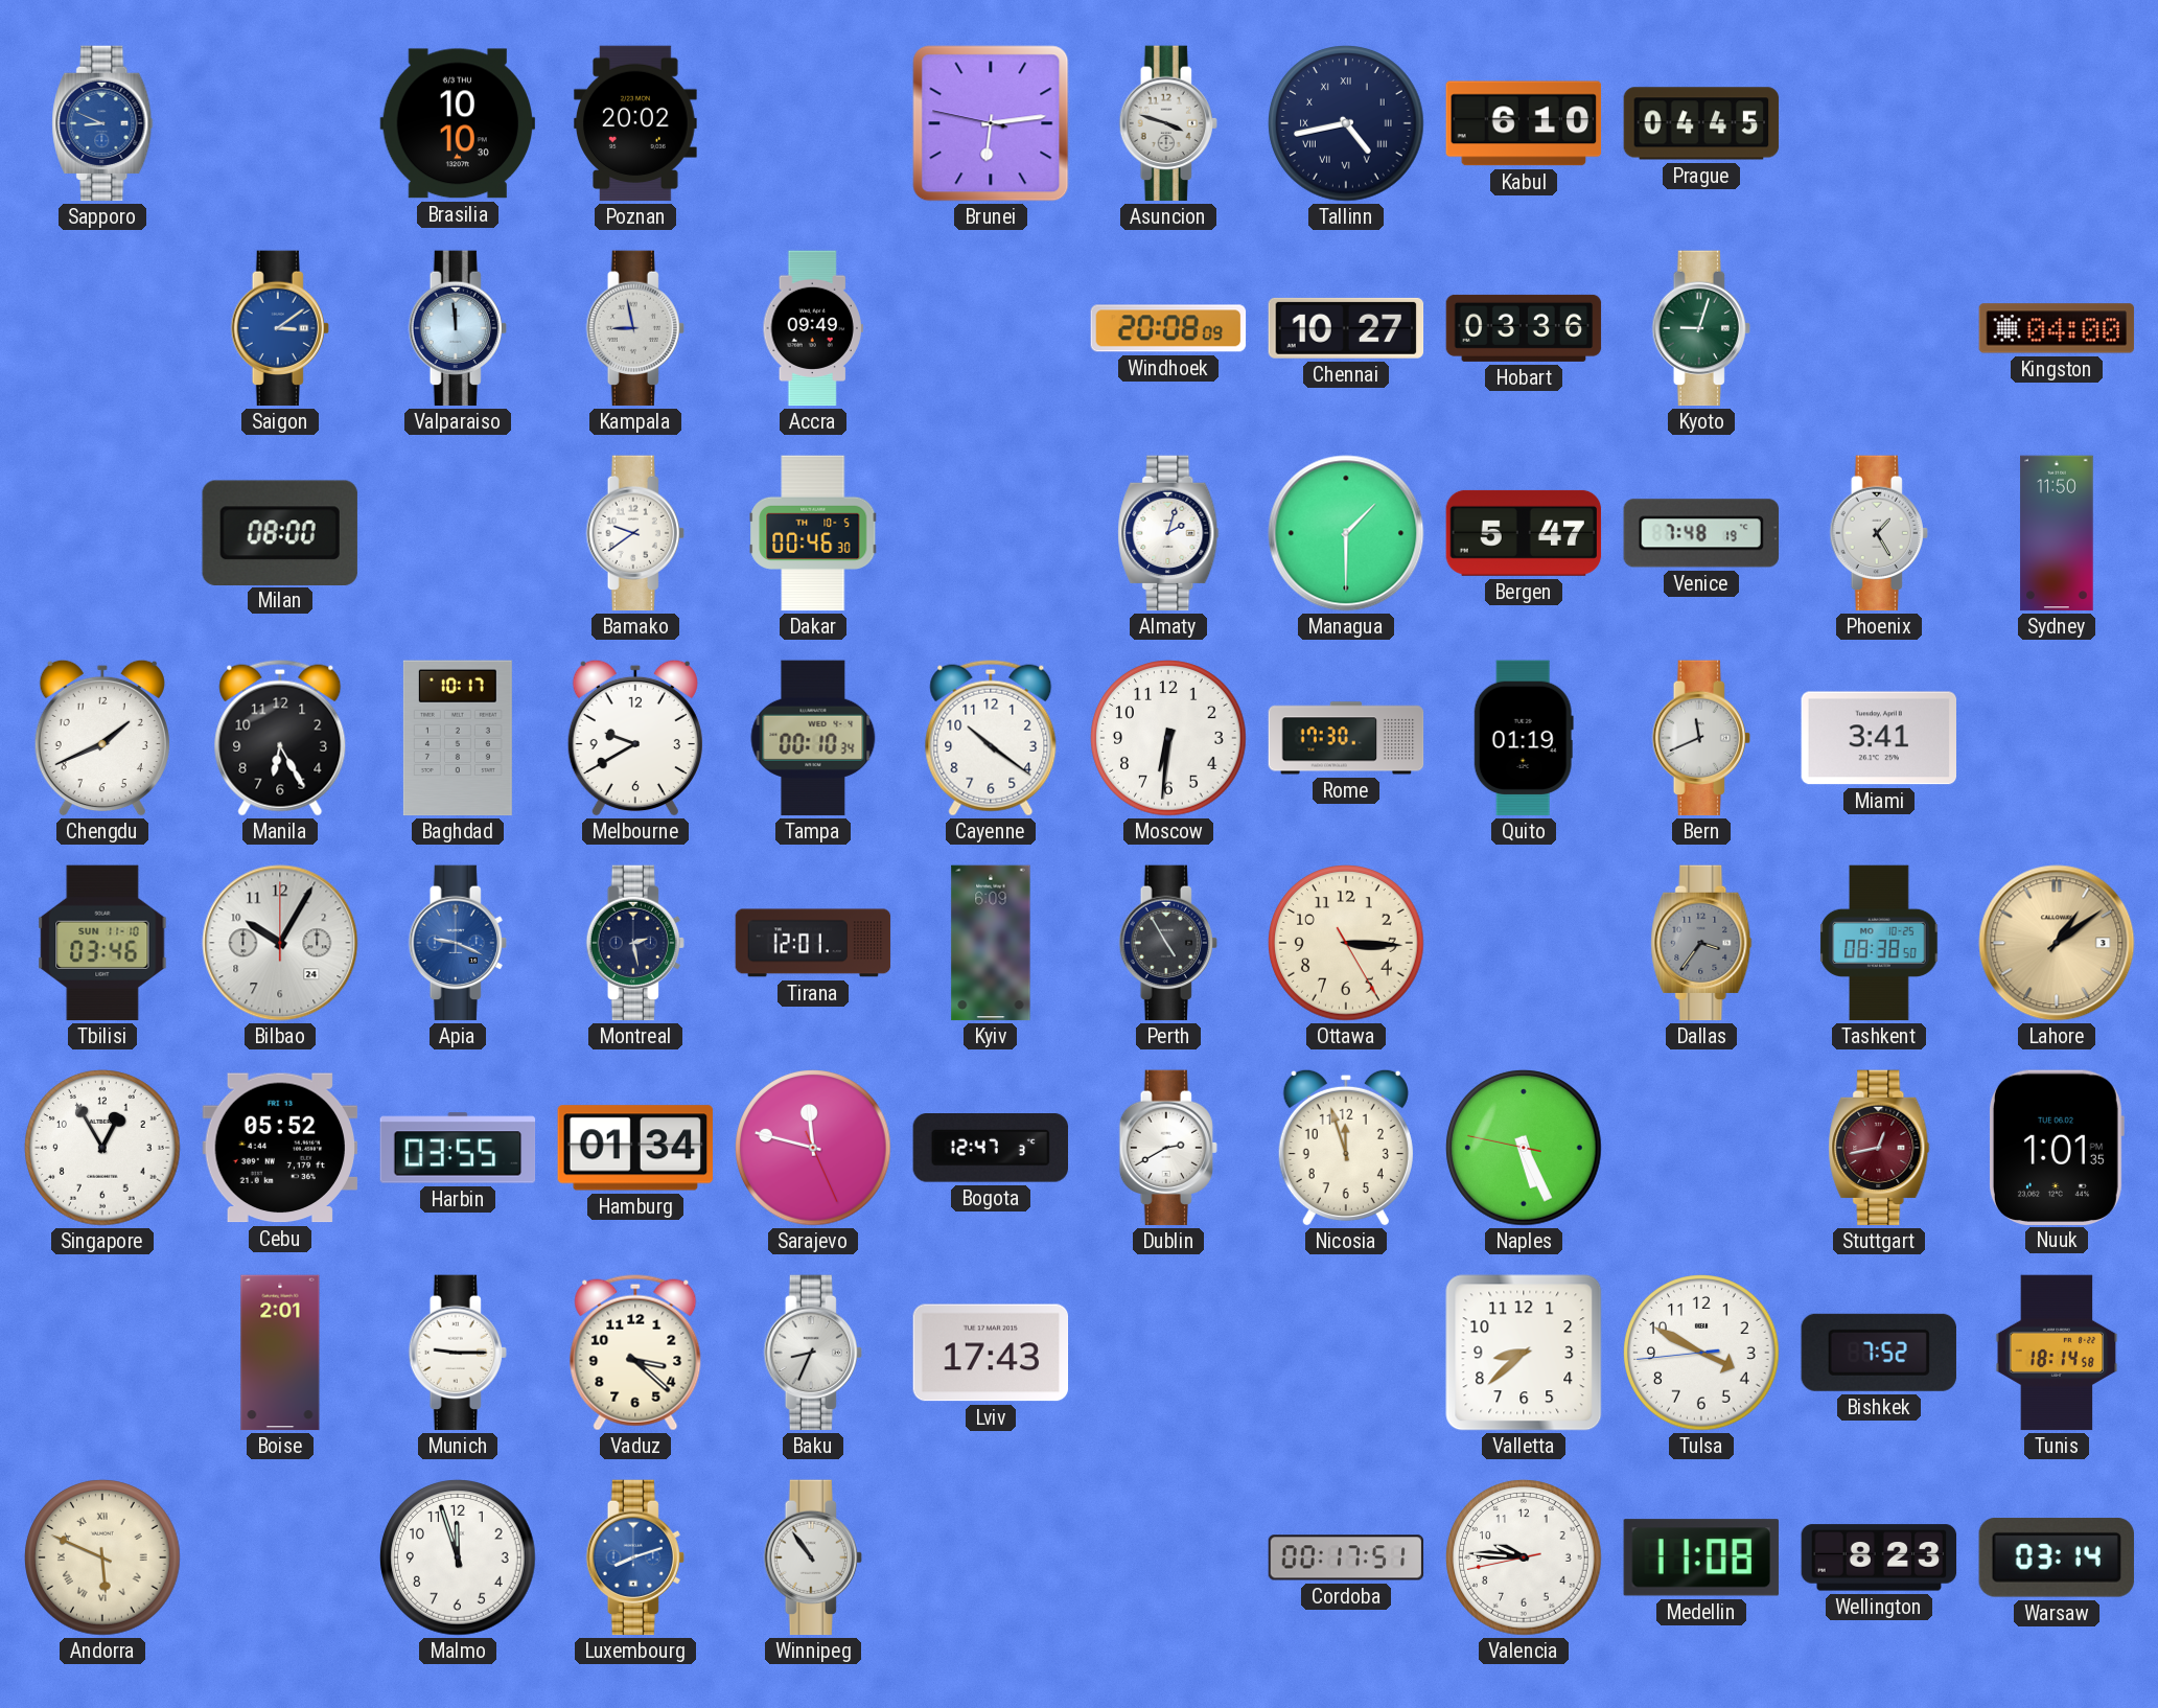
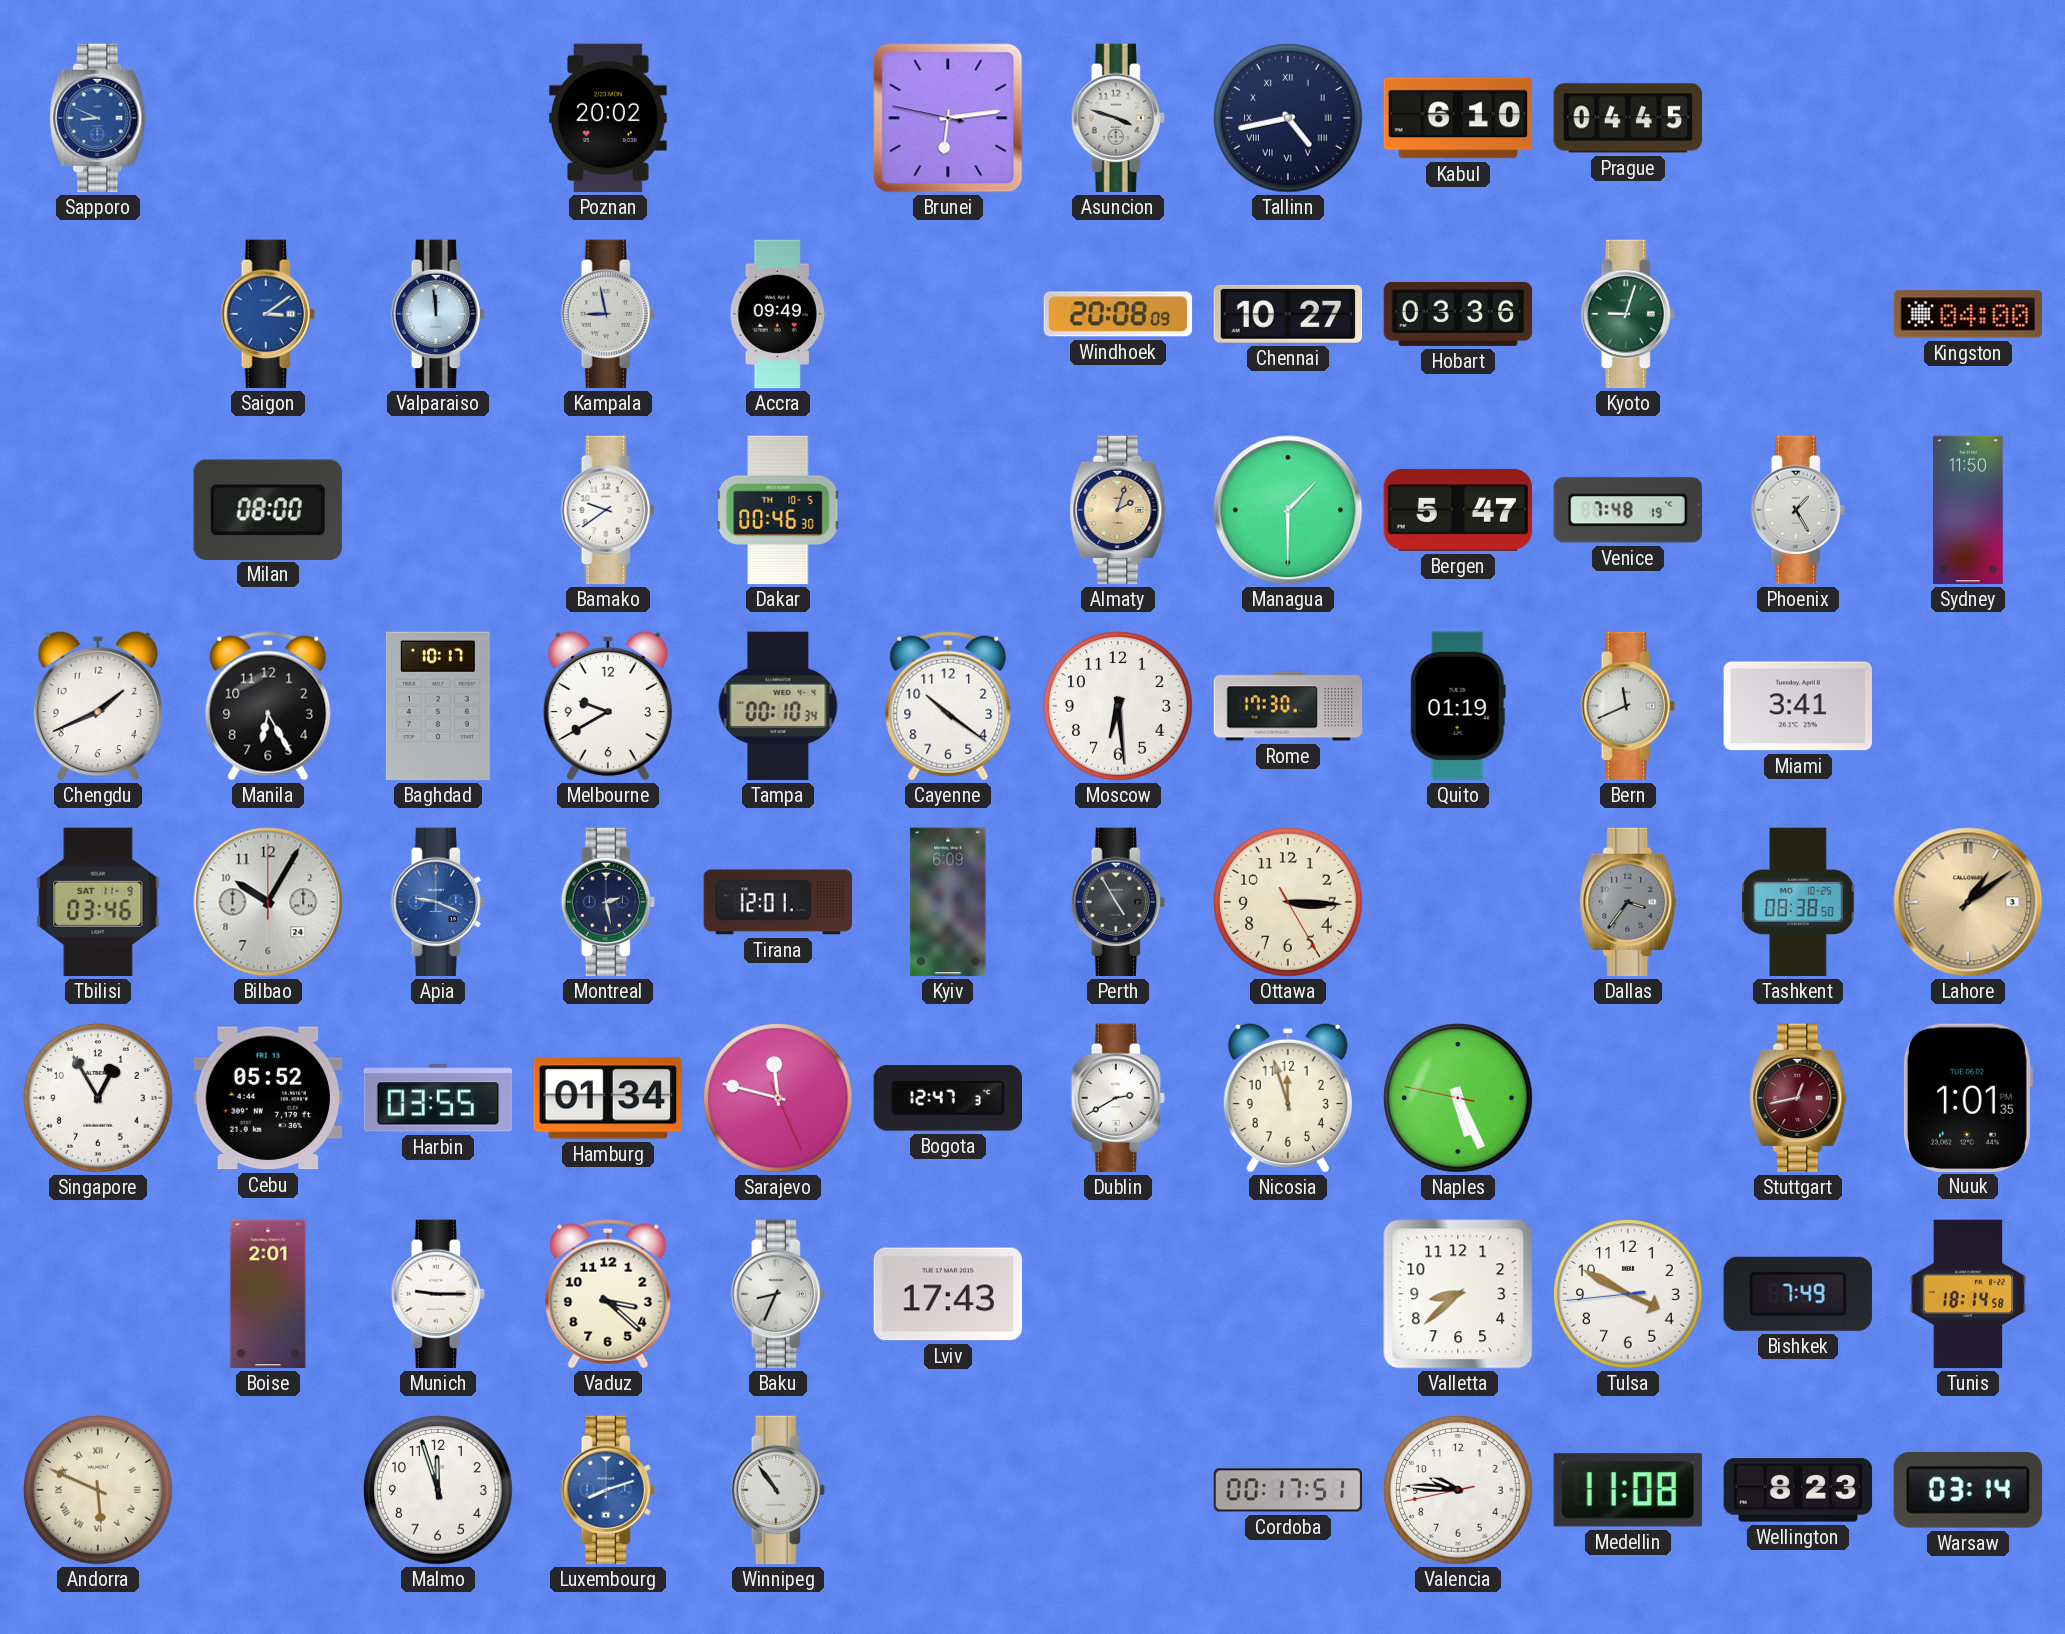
Brasilia: 10:10 -> none
Almaty dial: white -> champagne
Moscow: 6:31 -> 6:29
Tbilisi date: SUN 11-10 -> SAT 11-9
Bishkek: 7:52 -> 7:49
